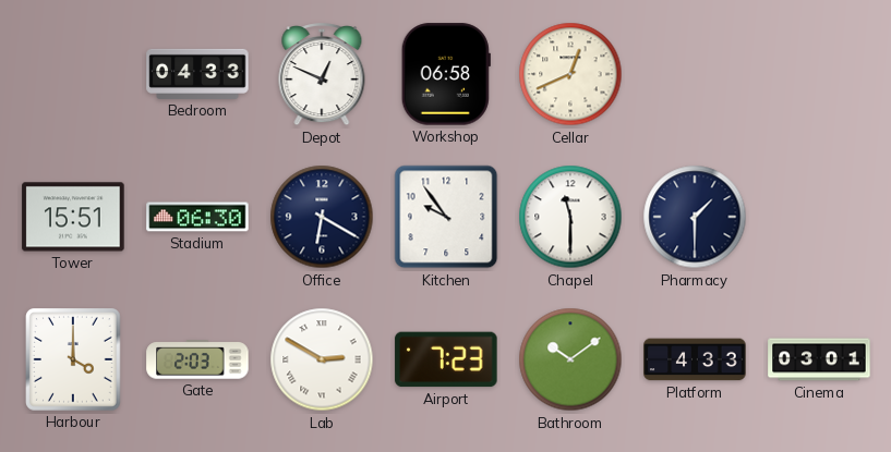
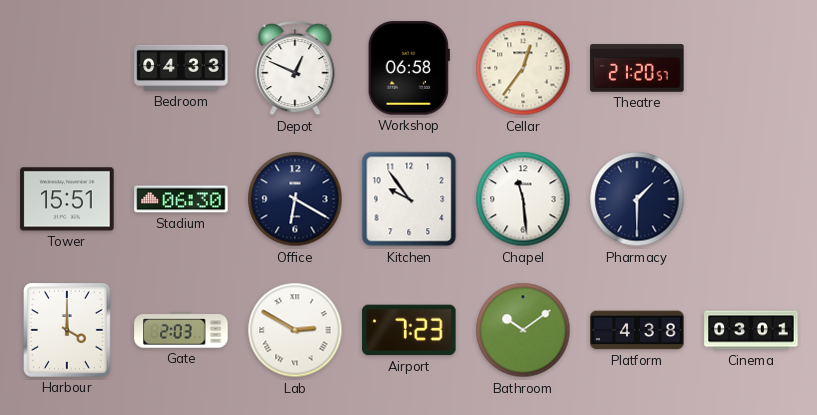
Cellar: 12:41 -> 12:36
Theatre: none -> 21:20
Chapel: 11:30 -> 11:29
Platform: 4:33 -> 4:38
